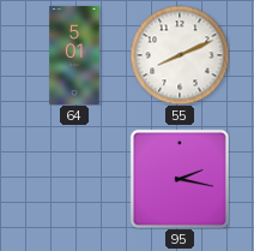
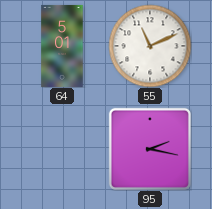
55: 8:11 -> 11:11
